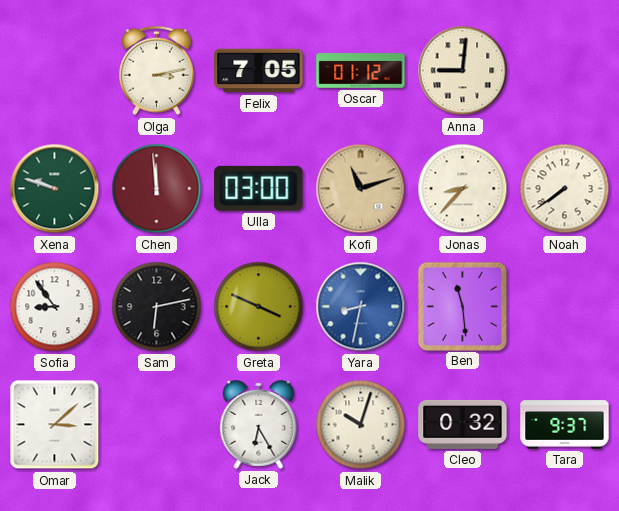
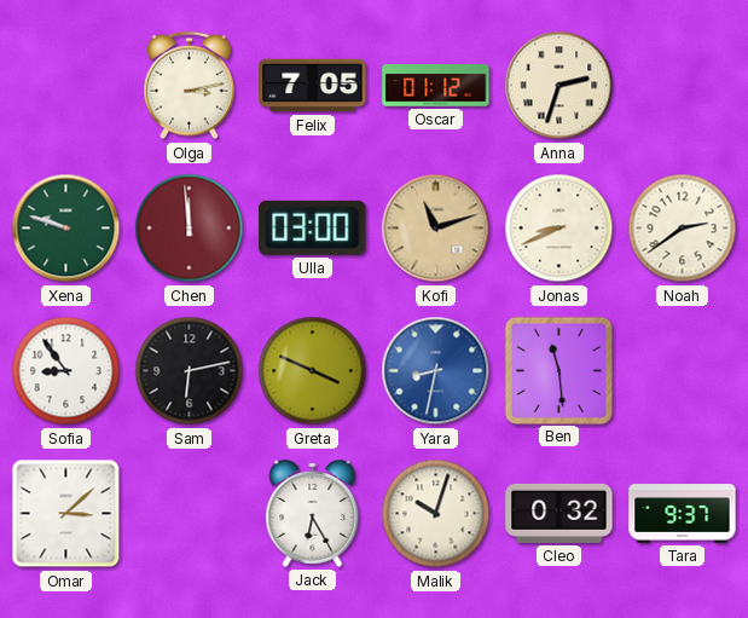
Anna: 9:01 -> 2:33
Jonas: 8:37 -> 8:41
Noah: 7:39 -> 2:39
